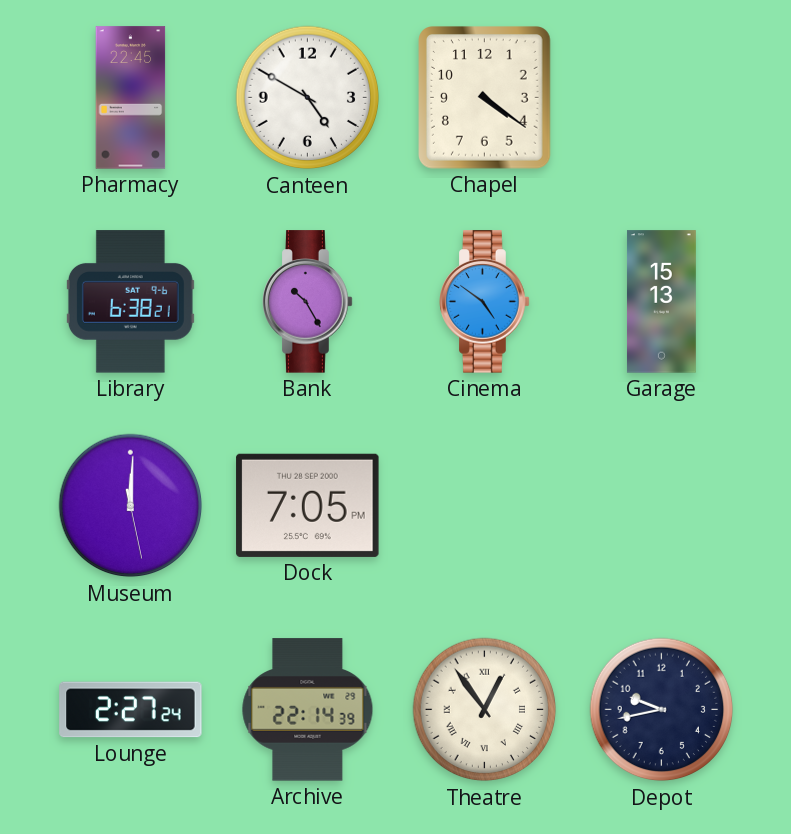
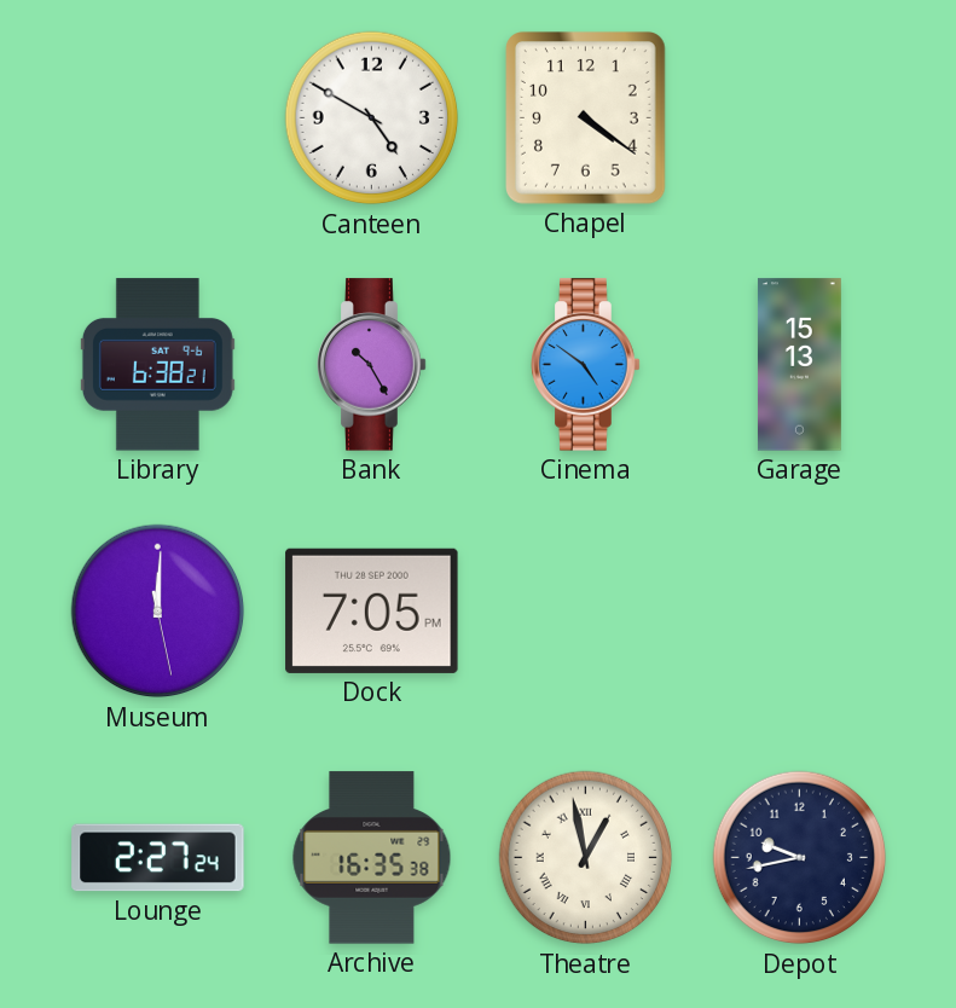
Pharmacy: 22:45 -> none
Archive: 22:14 -> 16:35
Theatre: 12:54 -> 12:58
